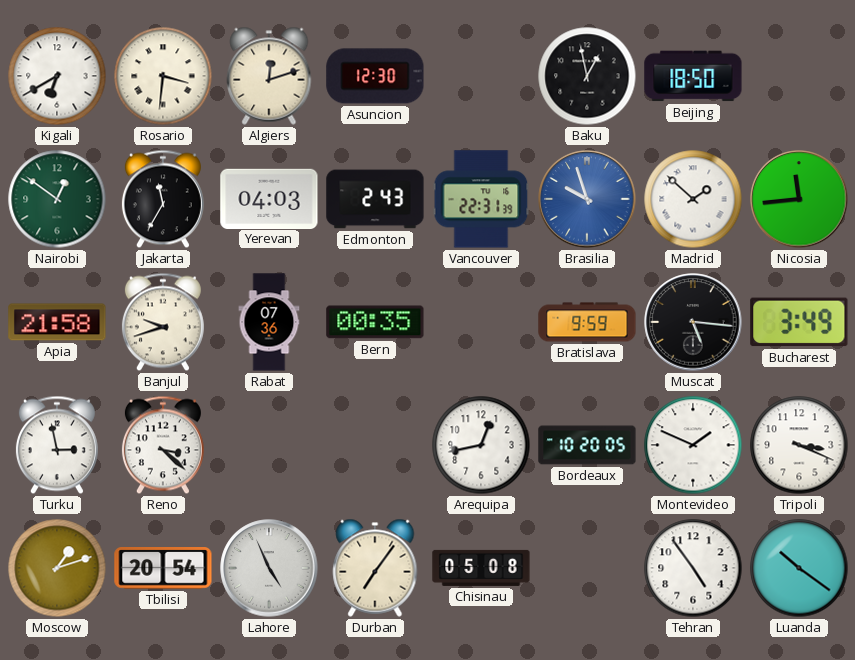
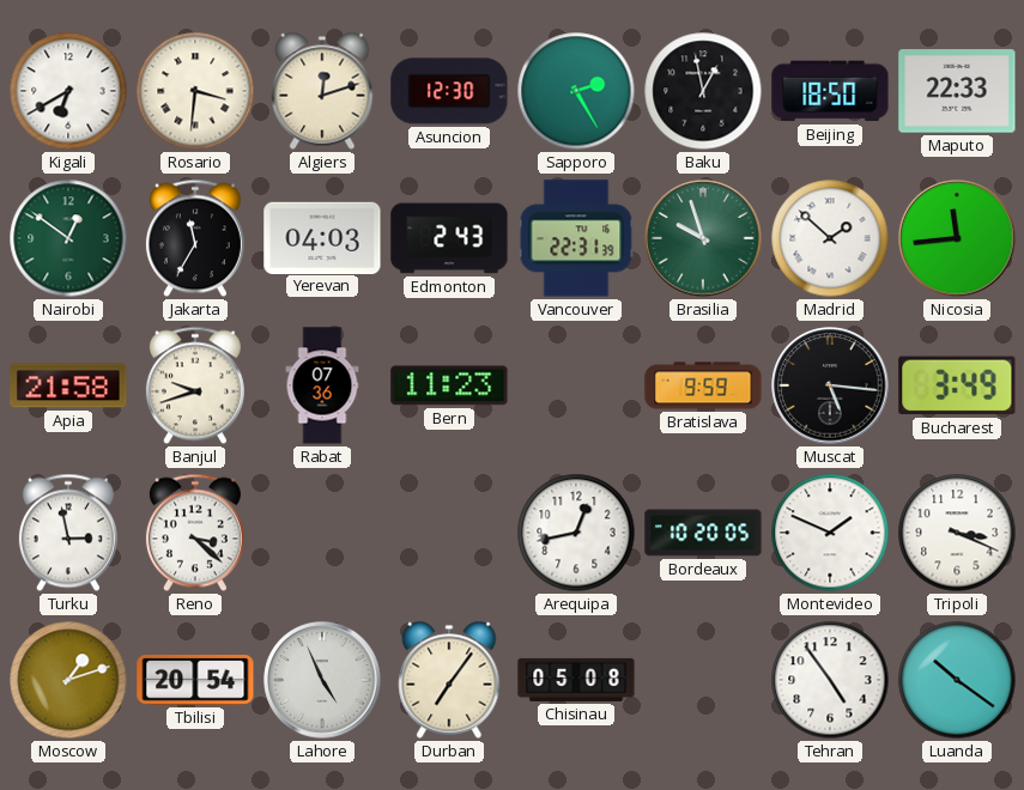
Sapporo: none -> 2:25
Maputo: none -> 22:33
Brasilia dial: blue -> green
Bern: 00:35 -> 11:23
